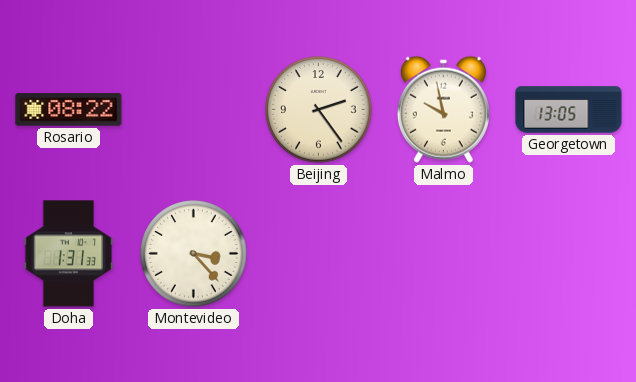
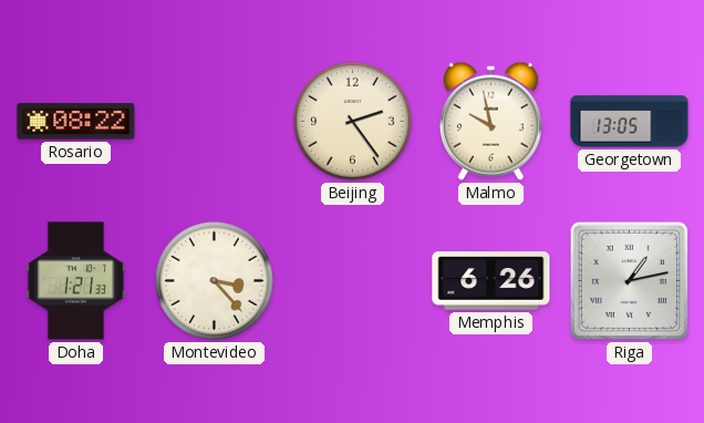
Doha: 1:31 -> 1:21
Memphis: none -> 6:26
Riga: none -> 1:13
